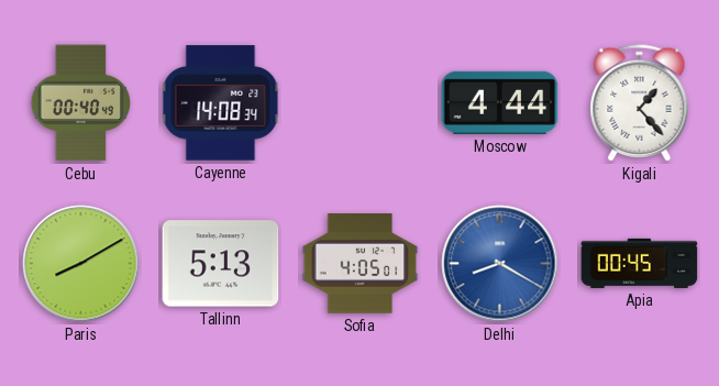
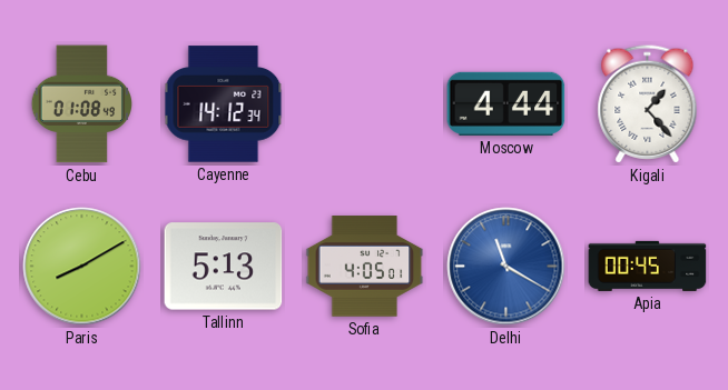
Cebu: 00:40 -> 01:08
Cayenne: 14:08 -> 14:12
Delhi: 8:20 -> 11:20
